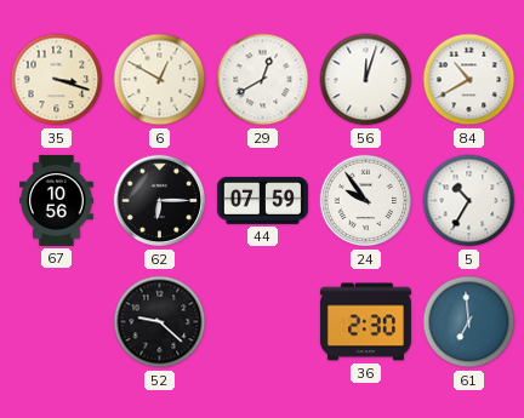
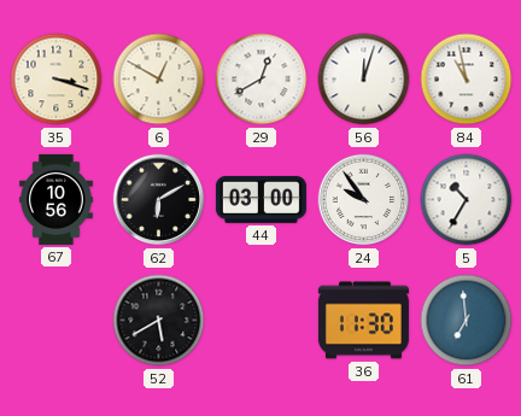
84: 10:40 -> 10:58
62: 6:15 -> 6:10
44: 07:59 -> 03:00
52: 9:22 -> 5:40
36: 2:30 -> 11:30
